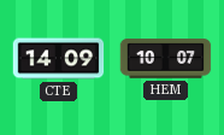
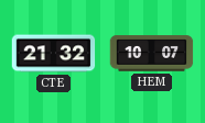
CTE: 14:09 -> 21:32
